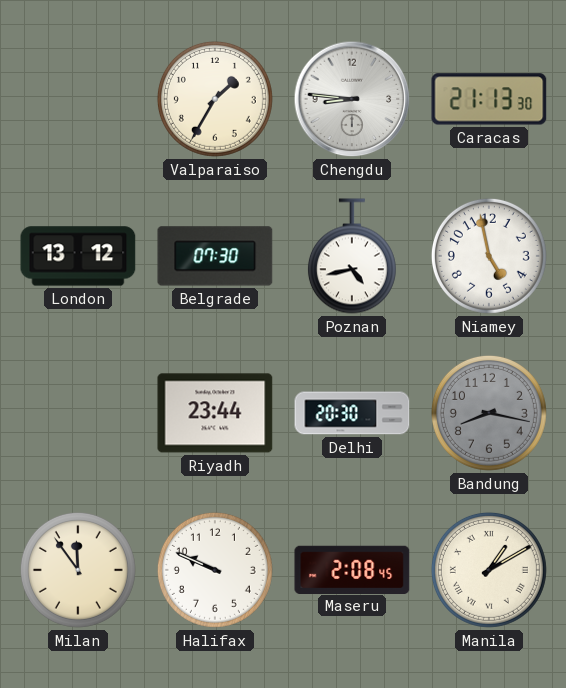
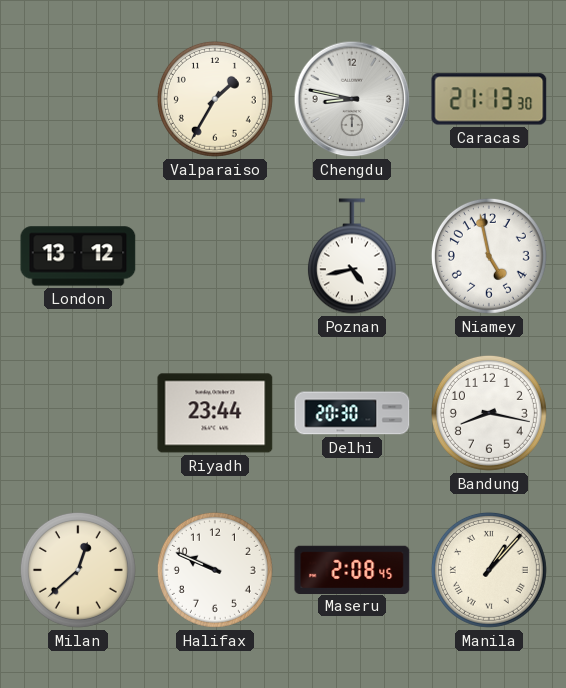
Chengdu: 8:46 -> 8:47
Belgrade: 07:30 -> none
Bandung dial: grey -> white
Milan: 11:54 -> 12:38
Manila: 1:10 -> 1:07
